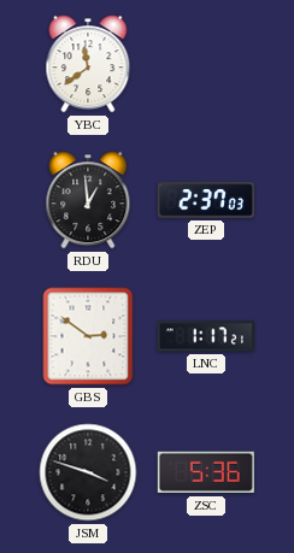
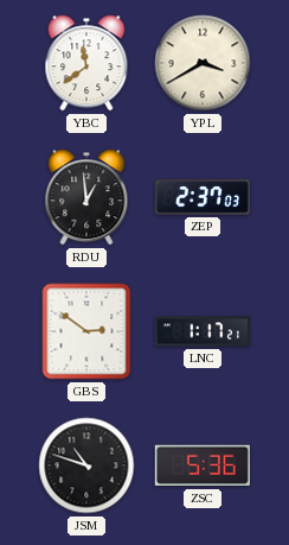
YPL: none -> 3:40
JSM: 3:48 -> 10:48
